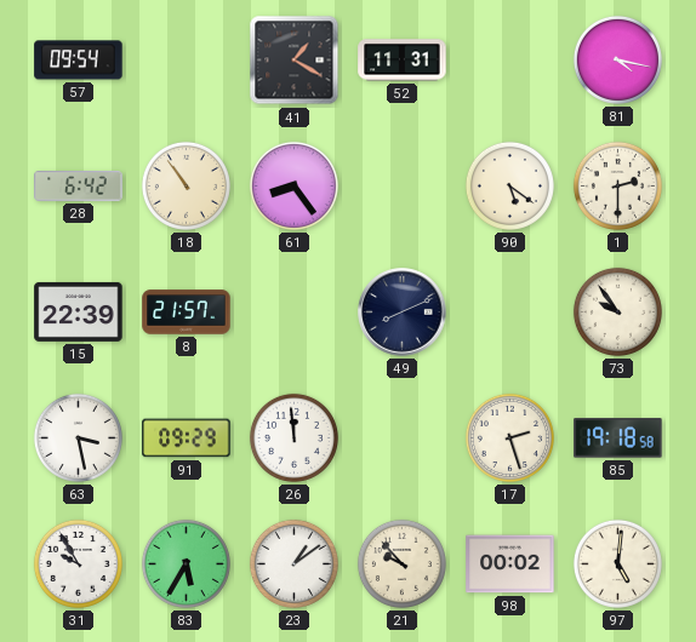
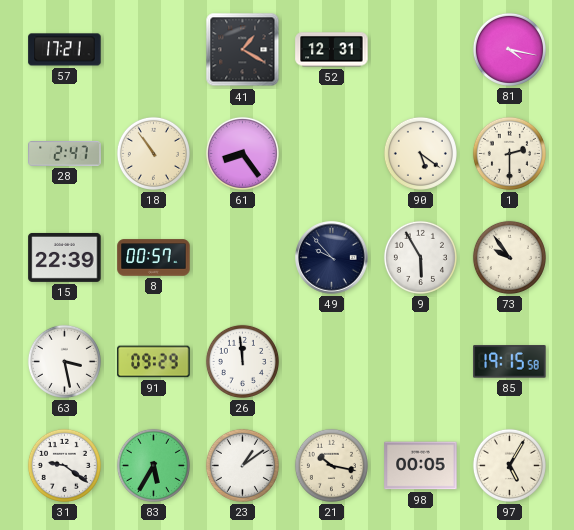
57: 09:54 -> 17:21
52: 11:31 -> 12:31
28: 6:42 -> 2:47
8: 21:57 -> 00:57
49: 8:11 -> 9:53
9: none -> 5:55
17: 2:27 -> none
85: 19:18 -> 19:15
31: 9:55 -> 9:21
21: 9:53 -> 10:17
98: 00:02 -> 00:05
97: 5:01 -> 5:05
